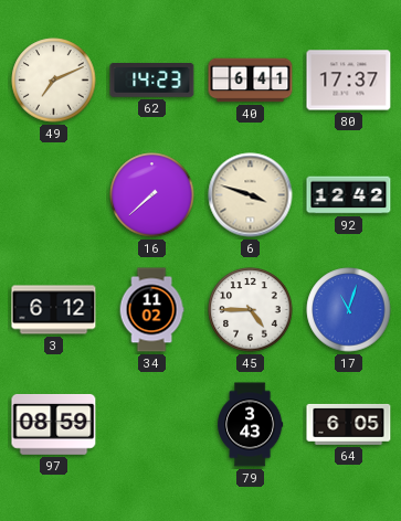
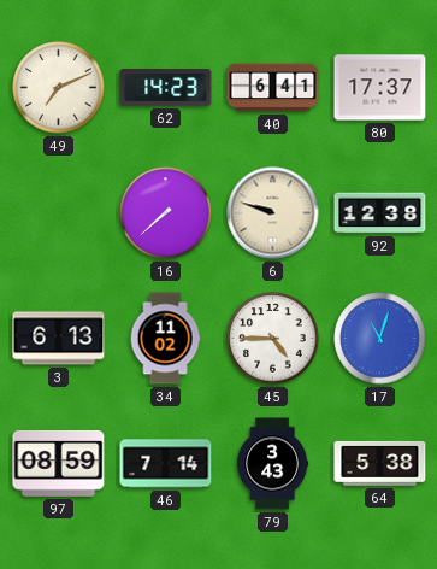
6: 3:48 -> 9:48
92: 12:42 -> 12:38
3: 6:12 -> 6:13
46: none -> 7:14
64: 6:05 -> 5:38
